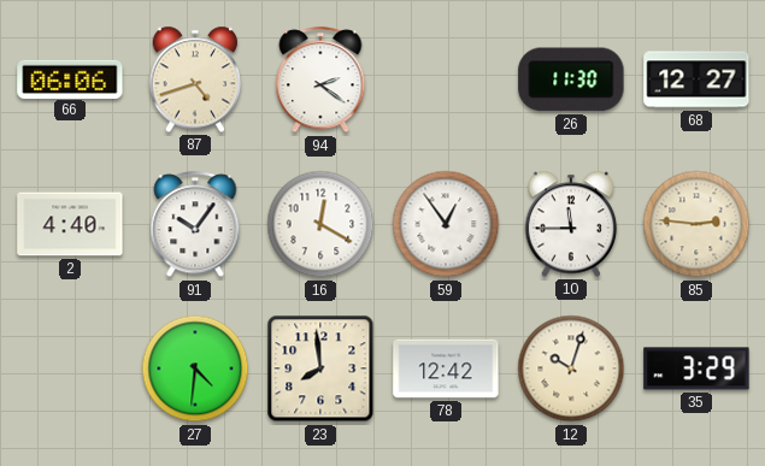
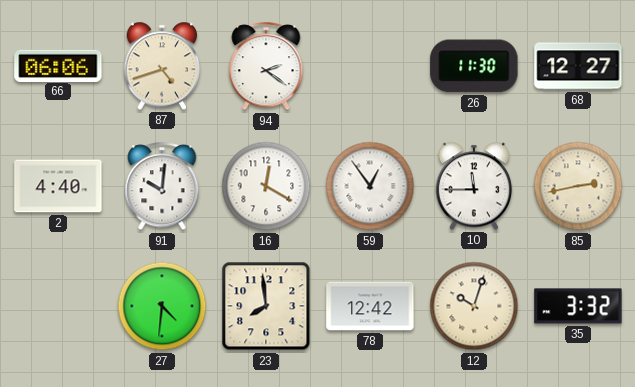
91: 10:06 -> 10:01
85: 2:46 -> 2:43
35: 3:29 -> 3:32
